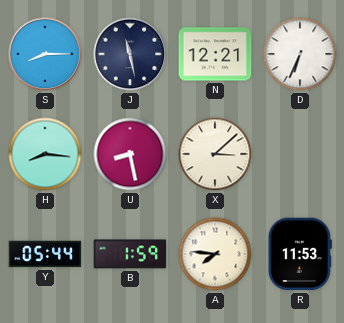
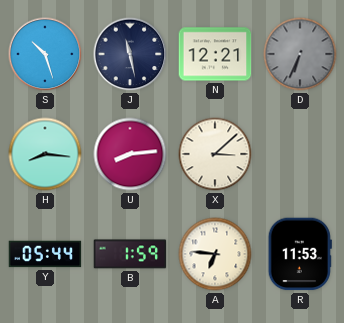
S: 8:15 -> 10:27
D dial: white -> grey
U: 8:28 -> 8:14
A: 7:46 -> 6:46
